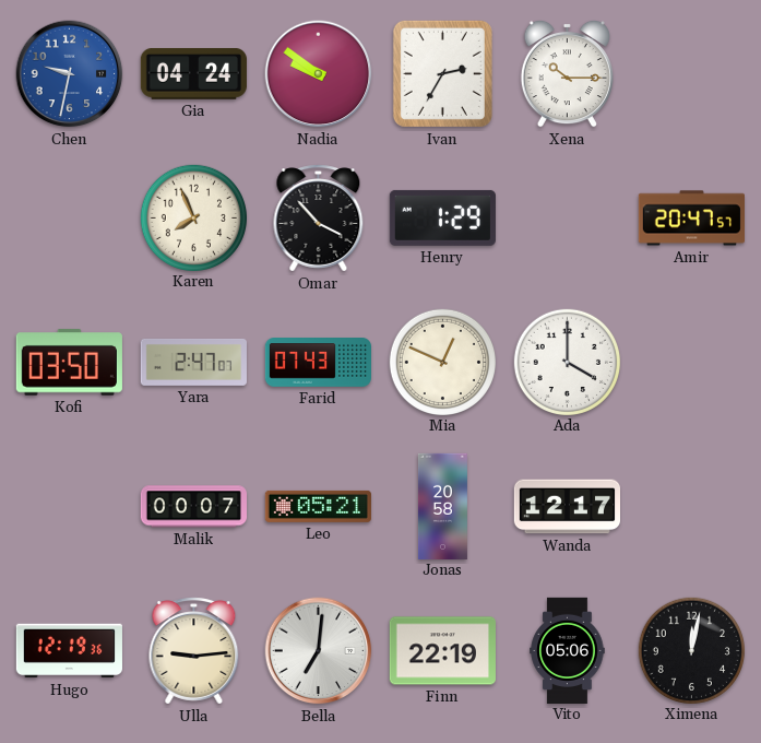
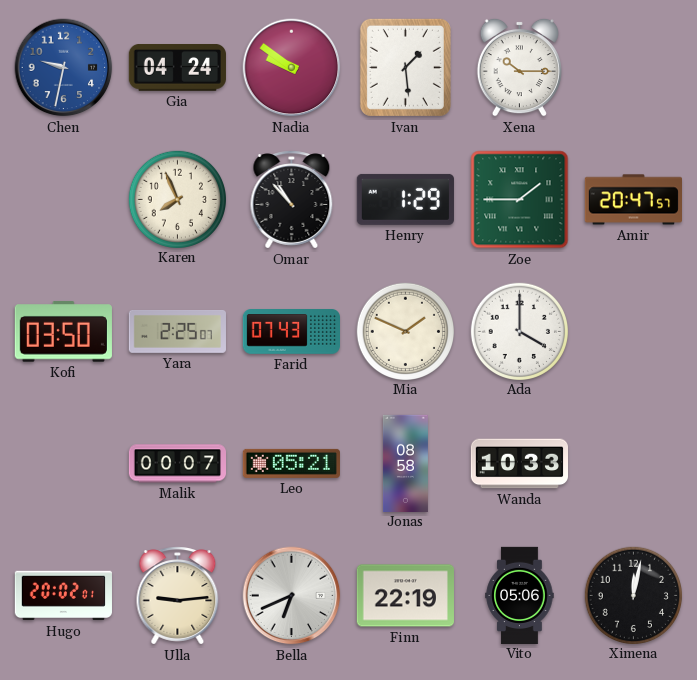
Ivan: 2:35 -> 1:29
Omar: 3:53 -> 10:53
Zoe: none -> 1:45
Yara: 2:47 -> 2:25
Mia: 12:49 -> 1:49
Jonas: 20:58 -> 08:58
Wanda: 12:17 -> 10:33
Hugo: 12:19 -> 20:02
Bella: 7:01 -> 6:41
